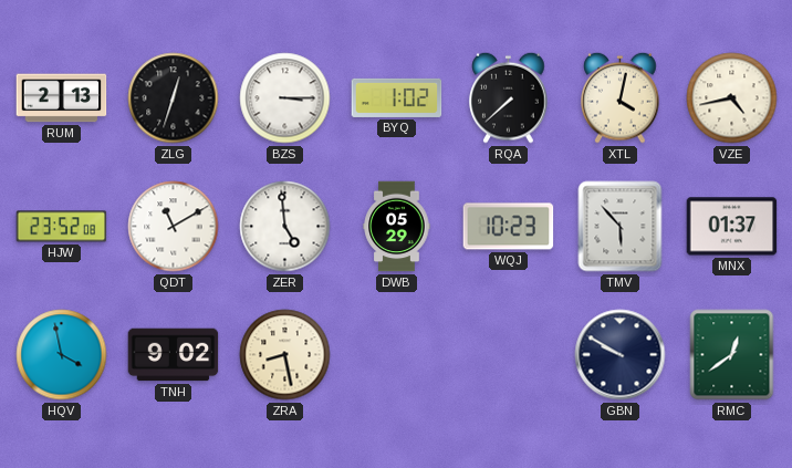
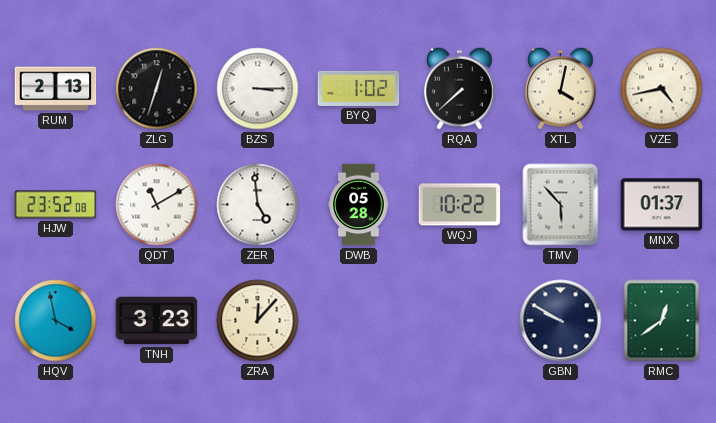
DWB: 05:29 -> 05:28
WQJ: 10:23 -> 10:22
TNH: 9:02 -> 3:23
ZRA: 8:28 -> 12:07
